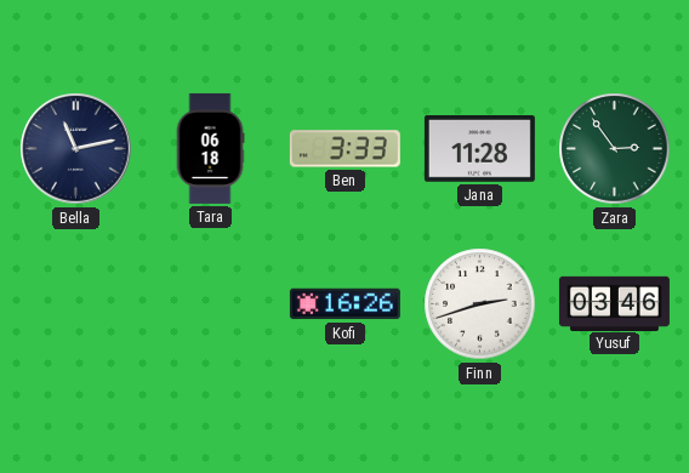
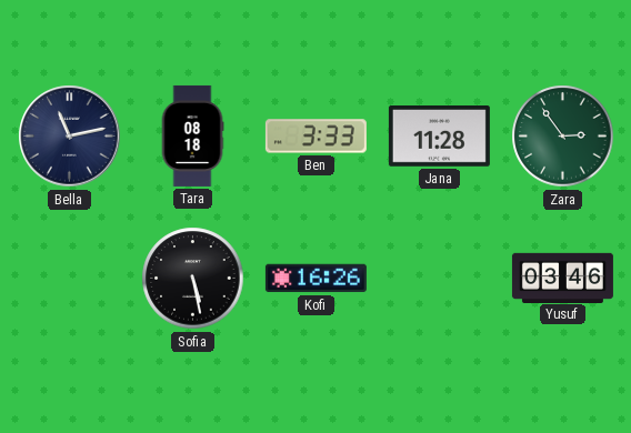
Tara: 06:18 -> 08:18
Sofia: none -> 5:28
Finn: 2:42 -> none
